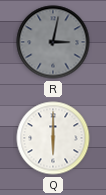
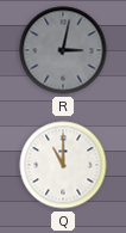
Q: 6:00 -> 11:00
